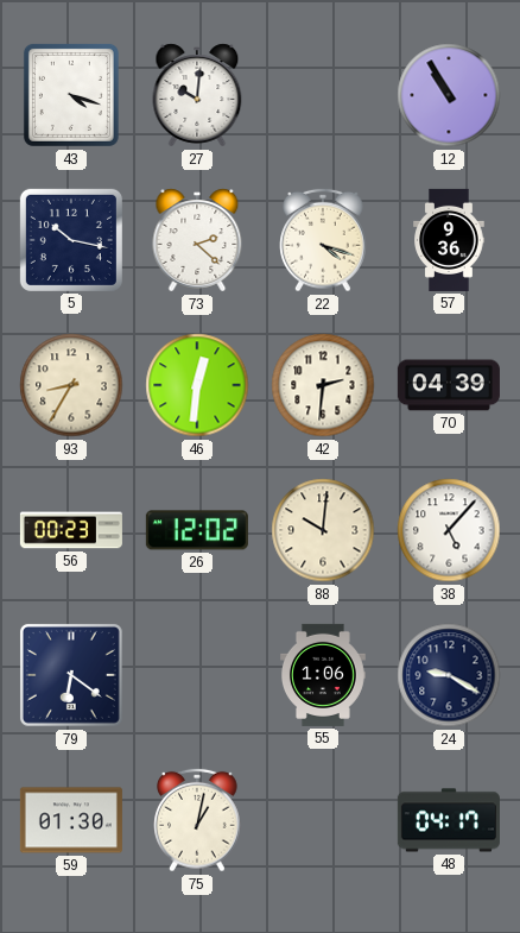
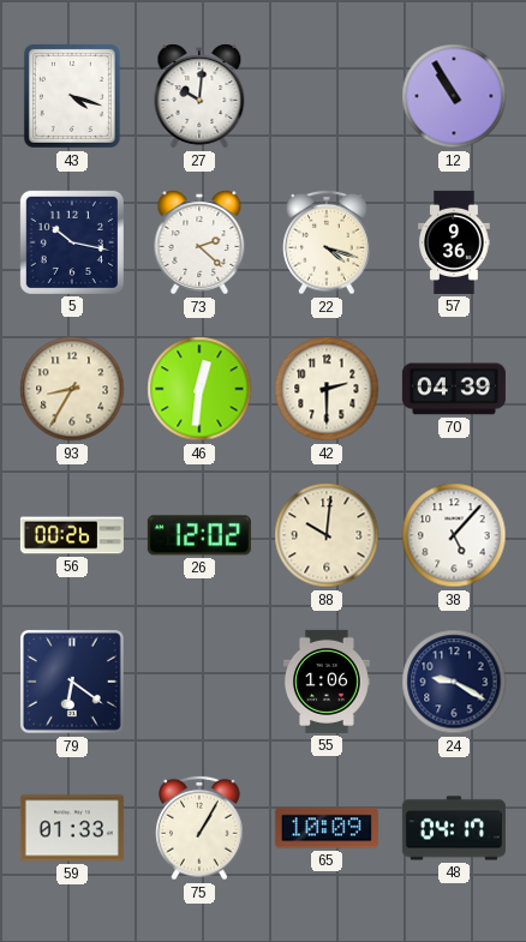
42: 2:31 -> 2:30
56: 00:23 -> 00:26
59: 01:30 -> 01:33
75: 1:02 -> 1:05
65: none -> 10:09
